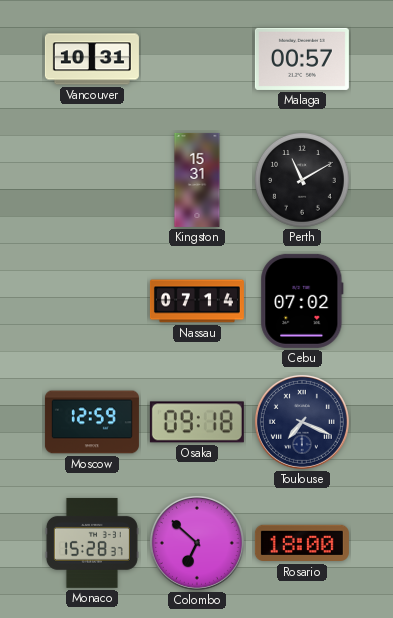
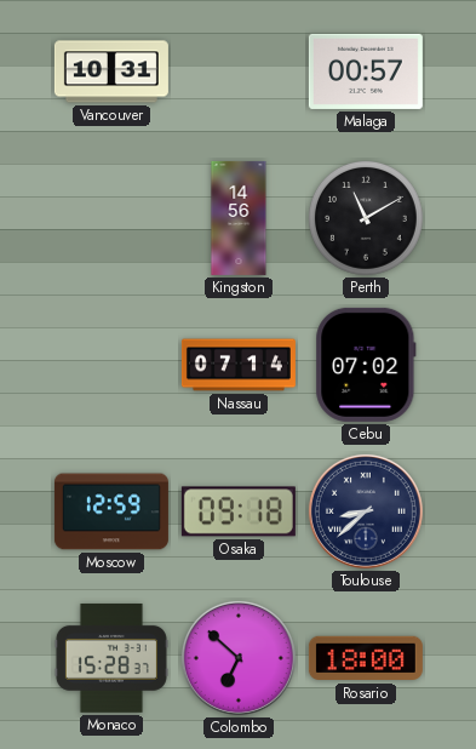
Kingston: 15:31 -> 14:56
Toulouse: 7:19 -> 8:38
